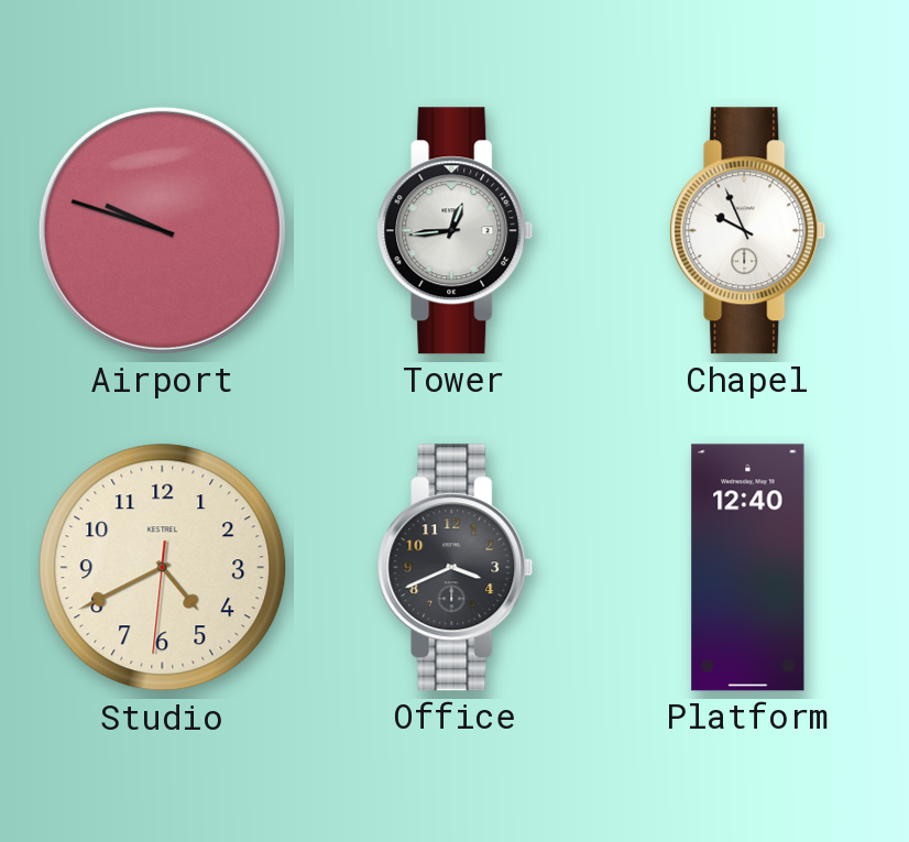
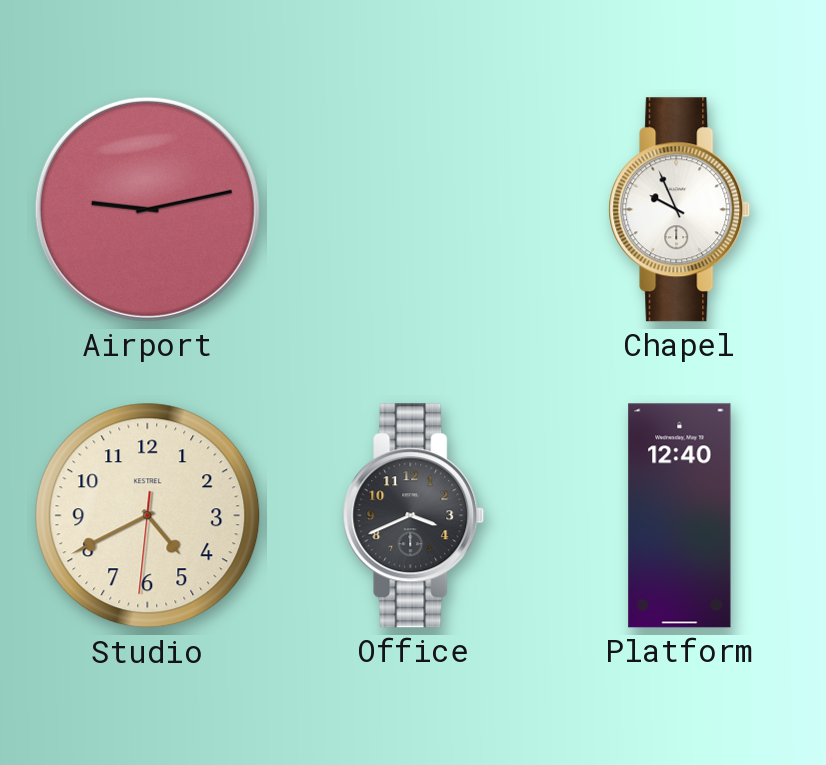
Airport: 9:48 -> 9:13
Tower: 12:44 -> none
